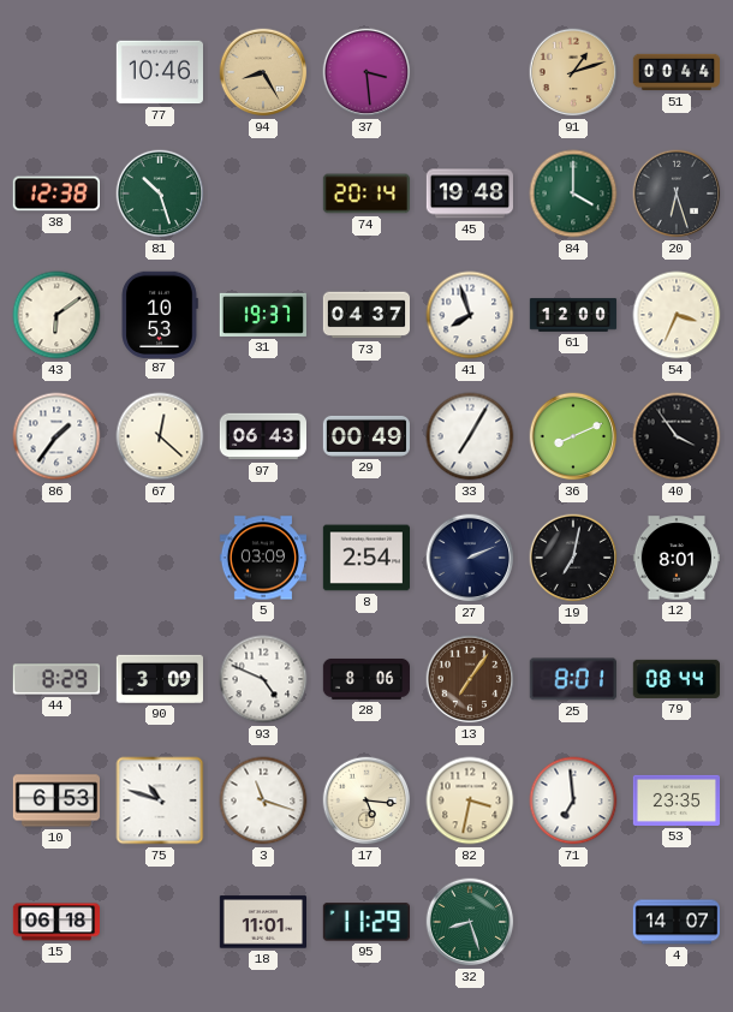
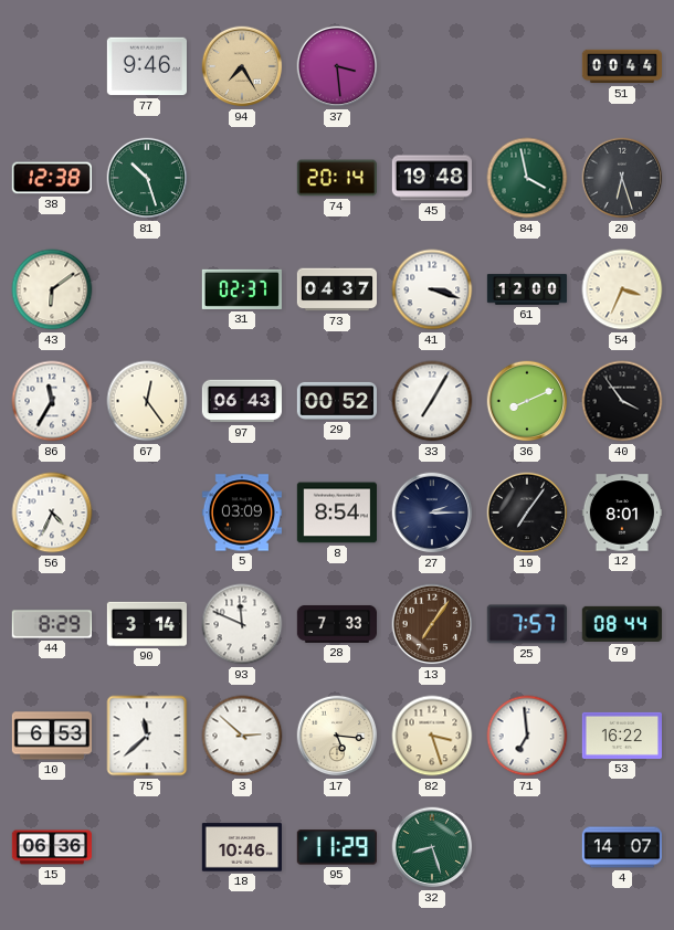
77: 10:46 -> 9:46
94: 8:25 -> 7:25
91: 1:12 -> none
84: 4:00 -> 3:58
87: 10:53 -> none
31: 19:37 -> 02:37
41: 7:57 -> 3:18
86: 1:36 -> 11:35
67: 12:22 -> 12:24
29: 00:49 -> 00:52
56: none -> 4:34
8: 2:54 -> 8:54
27: 2:11 -> 2:15
19: 7:02 -> 7:06
90: 3:09 -> 3:14
93: 4:49 -> 11:49
28: 8:06 -> 7:33
25: 8:01 -> 7:57
75: 10:48 -> 11:38
3: 11:18 -> 2:52
82: 3:32 -> 3:27
53: 23:35 -> 16:22
15: 06:18 -> 06:36
18: 11:01 -> 10:46
